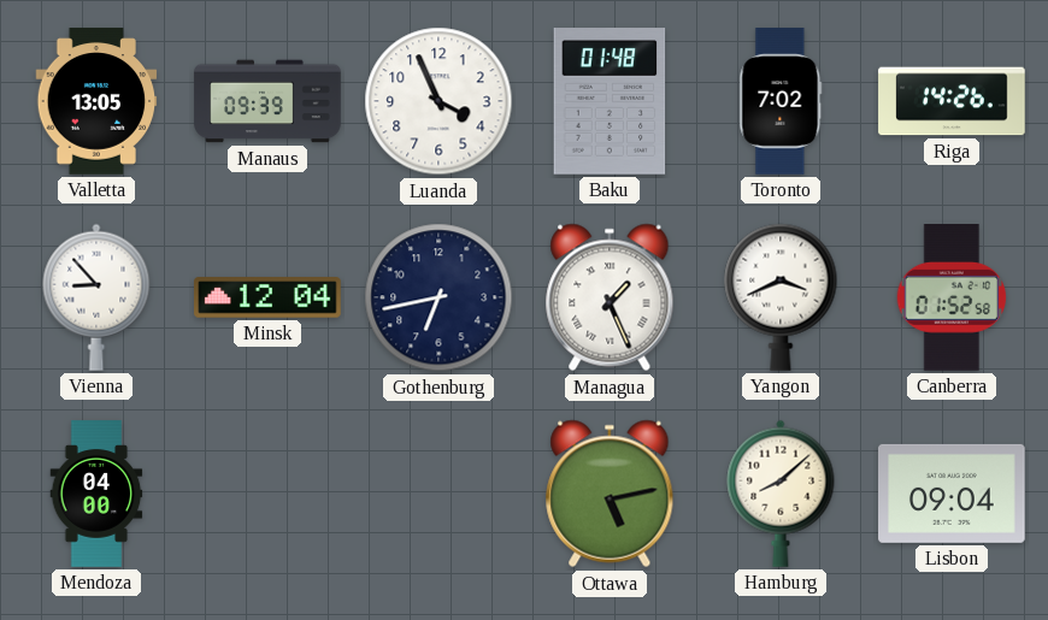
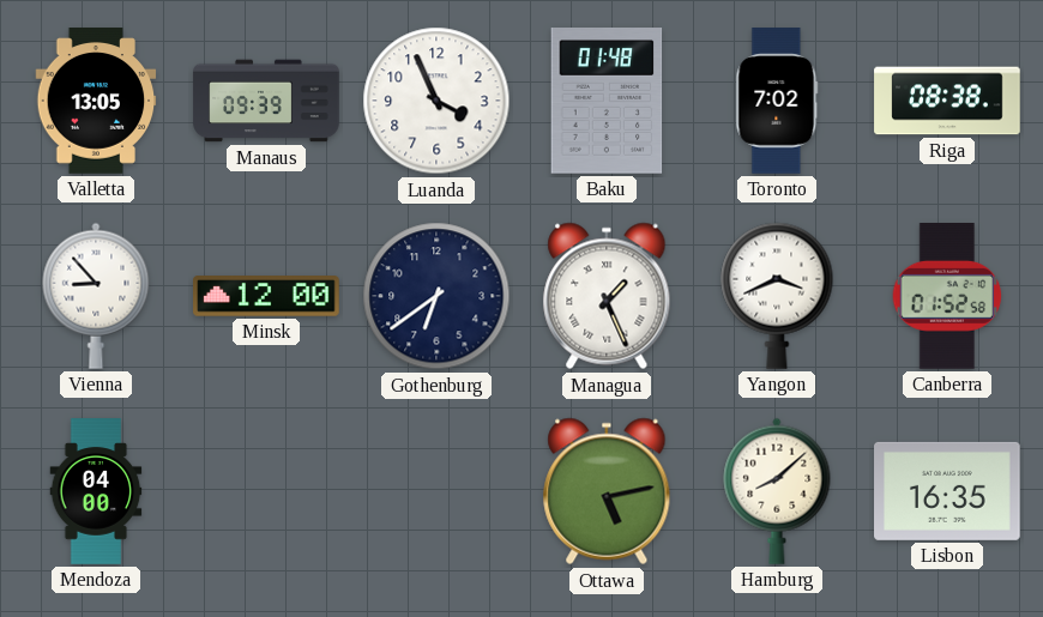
Riga: 14:26 -> 08:38
Minsk: 12:04 -> 12:00
Gothenburg: 6:43 -> 6:39
Lisbon: 09:04 -> 16:35
